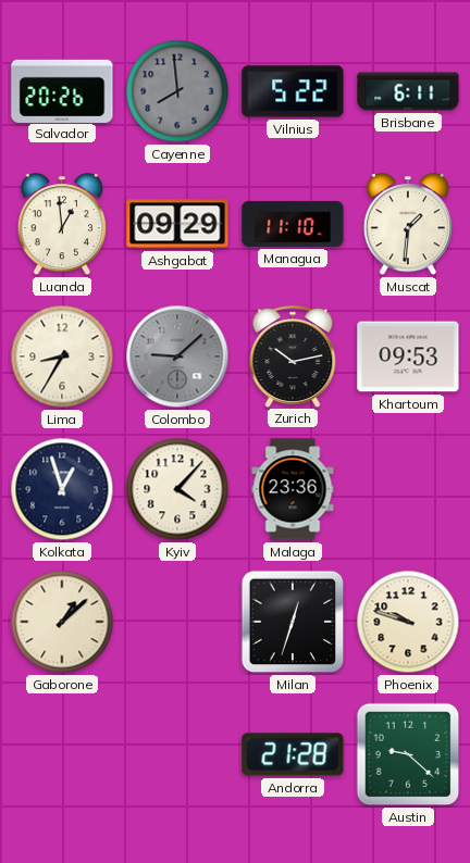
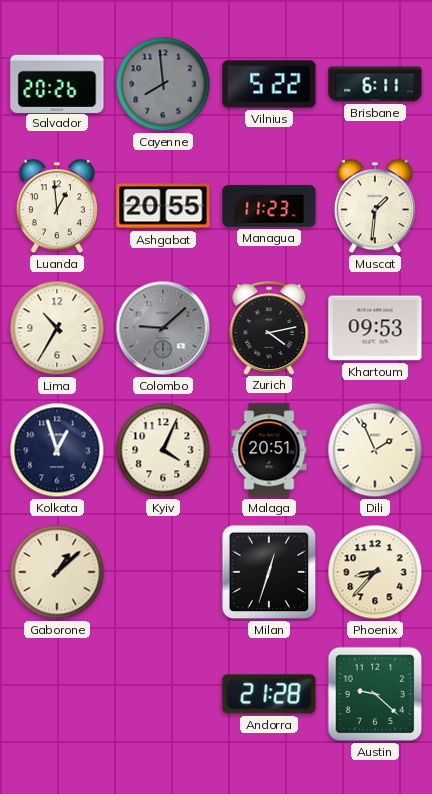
Ashgabat: 09:29 -> 20:55
Managua: 11:10 -> 11:23
Lima: 8:35 -> 10:35
Zurich: 10:13 -> 4:13
Kyiv: 4:07 -> 4:04
Malaga: 23:36 -> 20:51
Dili: none -> 1:56
Phoenix: 9:48 -> 8:37
